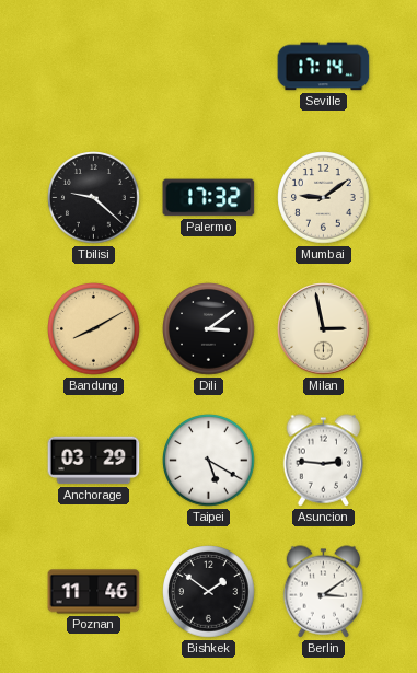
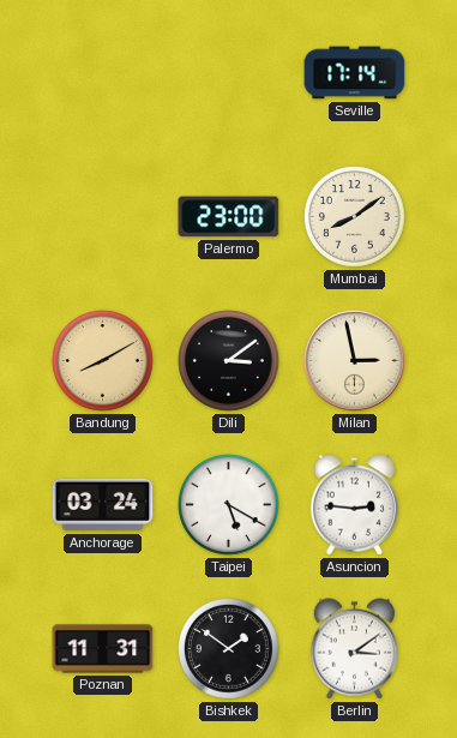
Tbilisi: 9:22 -> none
Palermo: 17:32 -> 23:00
Mumbai: 9:09 -> 8:09
Anchorage: 03:29 -> 03:24
Poznan: 11:46 -> 11:31
